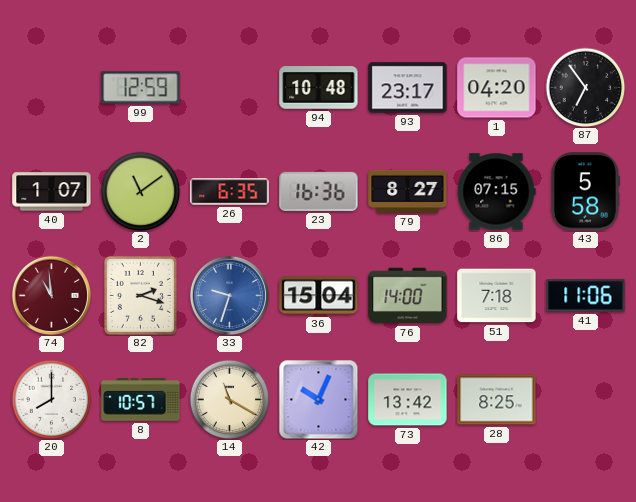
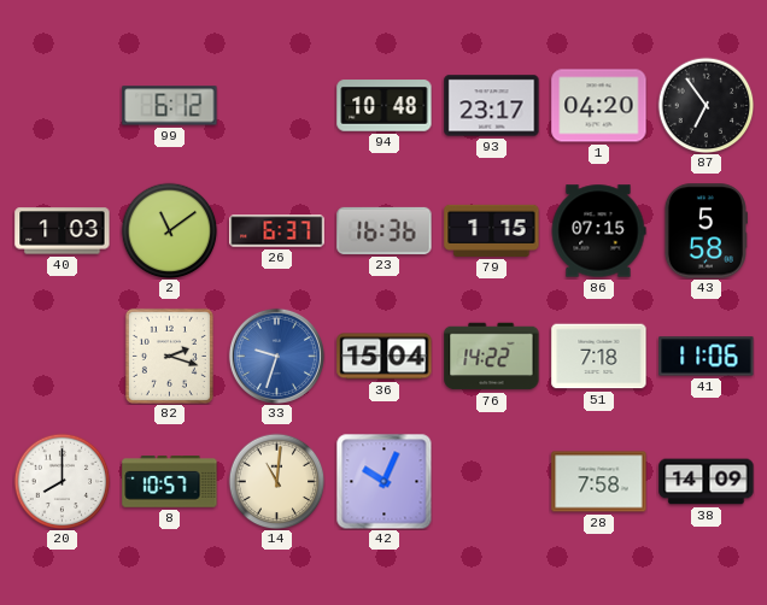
99: 12:59 -> 6:12
40: 1:07 -> 1:03
26: 6:35 -> 6:37
79: 8:27 -> 1:15
74: 10:59 -> none
76: 14:00 -> 14:22
14: 11:20 -> 11:01
73: 13:42 -> none
28: 8:25 -> 7:58
38: none -> 14:09
